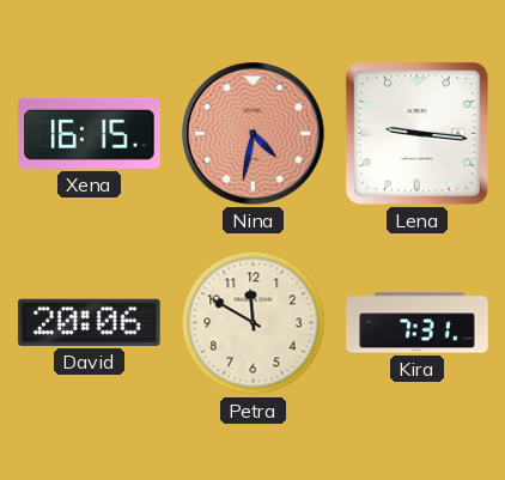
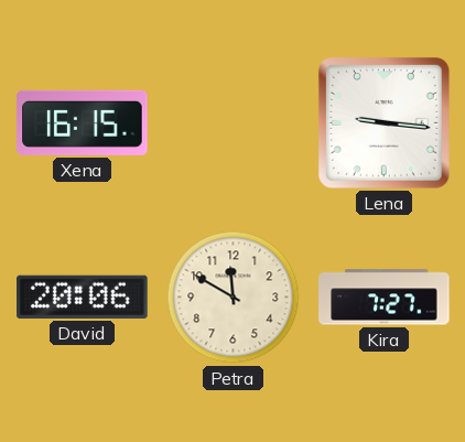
Nina: 4:32 -> none
Kira: 7:31 -> 7:27
